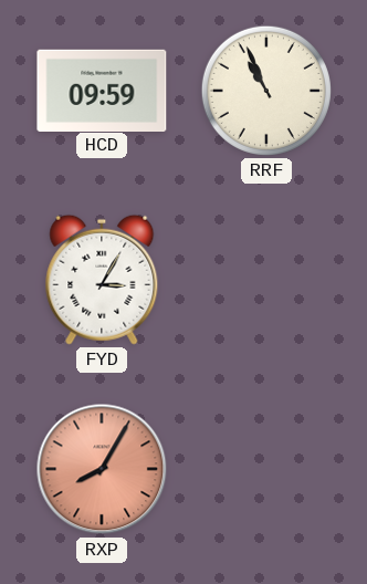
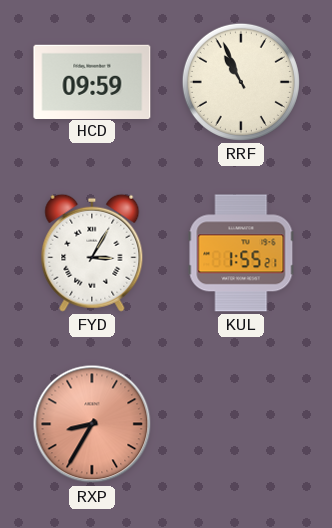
KUL: none -> 1:55
RXP: 8:05 -> 8:35
